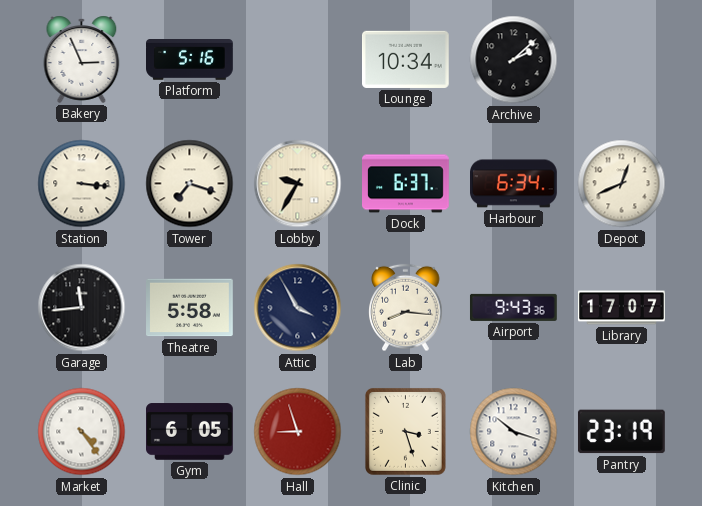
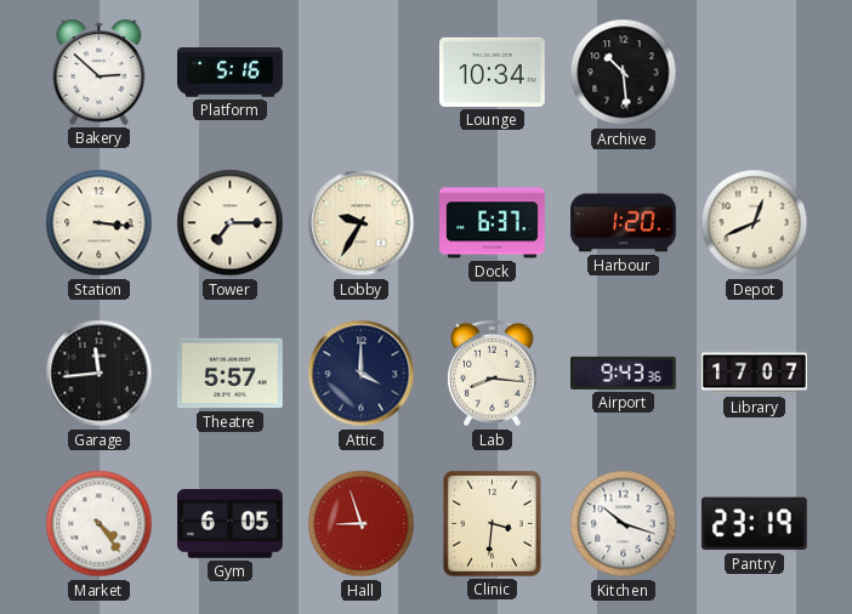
Bakery: 2:56 -> 2:52
Archive: 2:08 -> 10:29
Tower: 7:18 -> 7:15
Harbour: 6:34 -> 1:20
Theatre: 5:58 -> 5:57
Attic: 3:55 -> 4:00
Clinic: 3:27 -> 3:31
